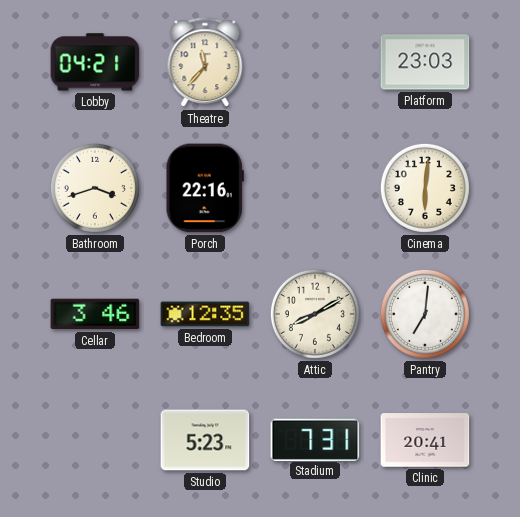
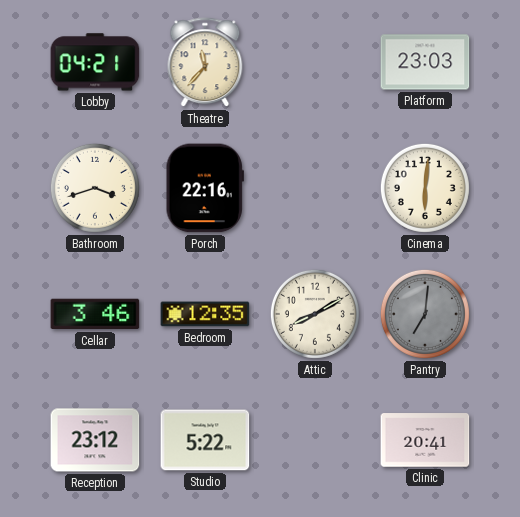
Pantry dial: white -> grey
Reception: none -> 23:12
Studio: 5:23 -> 5:22
Stadium: 7:31 -> none
